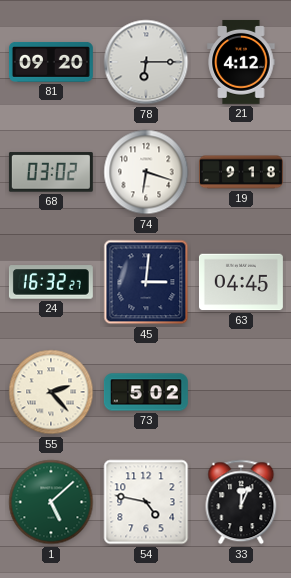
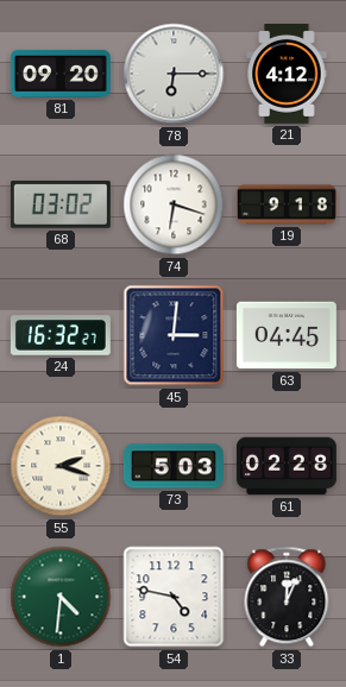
55: 2:23 -> 2:18
73: 5:02 -> 5:03
61: none -> 02:28
1: 5:08 -> 4:31
